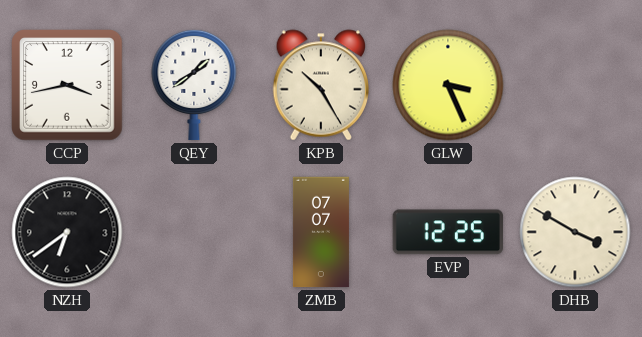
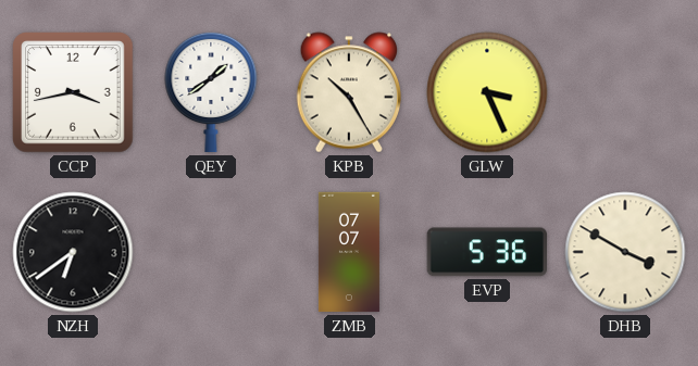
EVP: 12:25 -> 5:36
